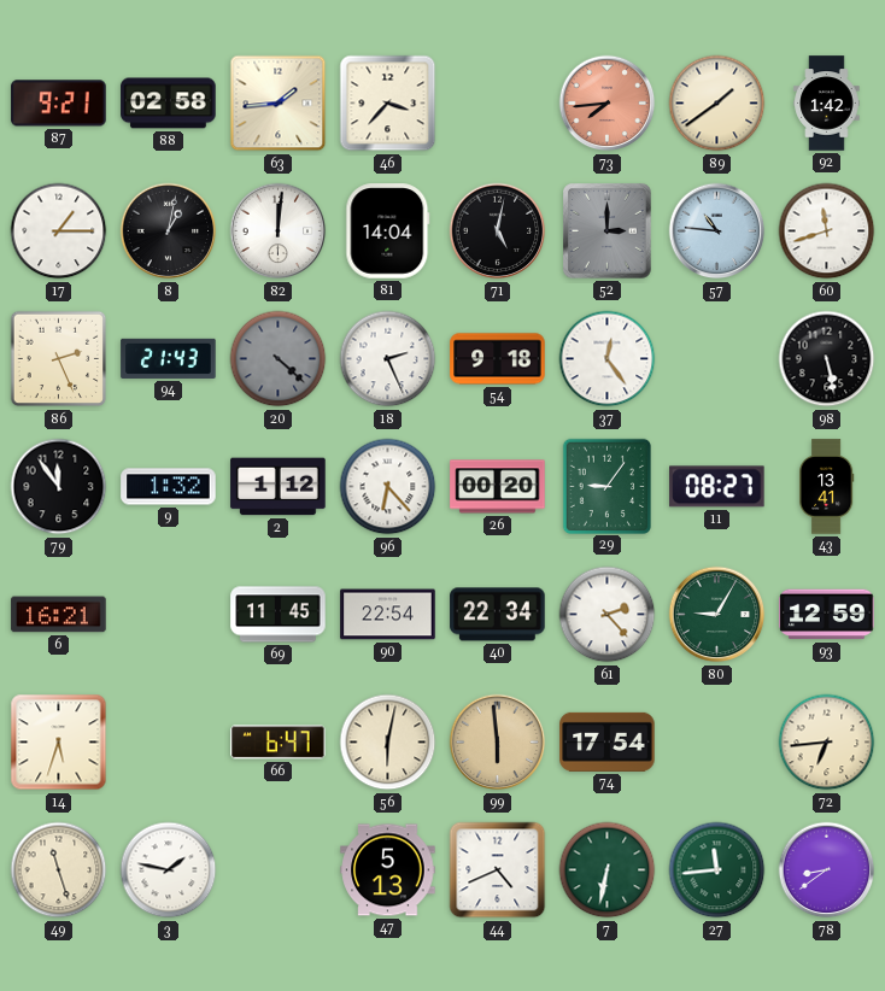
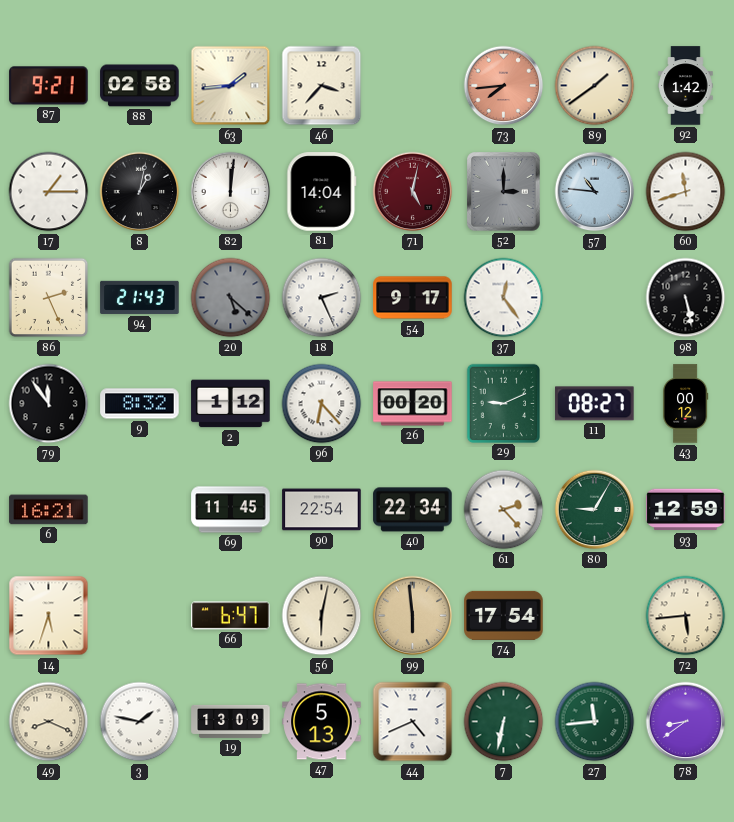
71 dial: black -> burgundy
20: 4:22 -> 5:22
54: 9:18 -> 9:17
9: 1:32 -> 8:32
29: 9:06 -> 9:11
43: 13:41 -> 00:12
72: 6:44 -> 5:44
49: 11:27 -> 8:19
19: none -> 13:09
